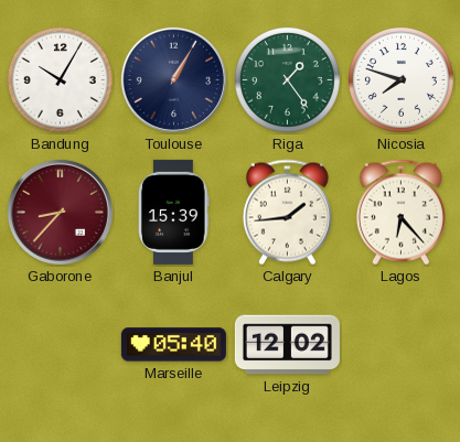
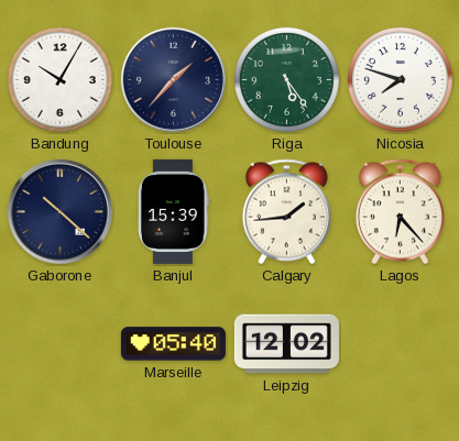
Toulouse: 1:05 -> 1:37
Riga: 1:24 -> 5:24
Gaborone: 8:37 -> 10:22
Gaborone dial: burgundy -> navy
